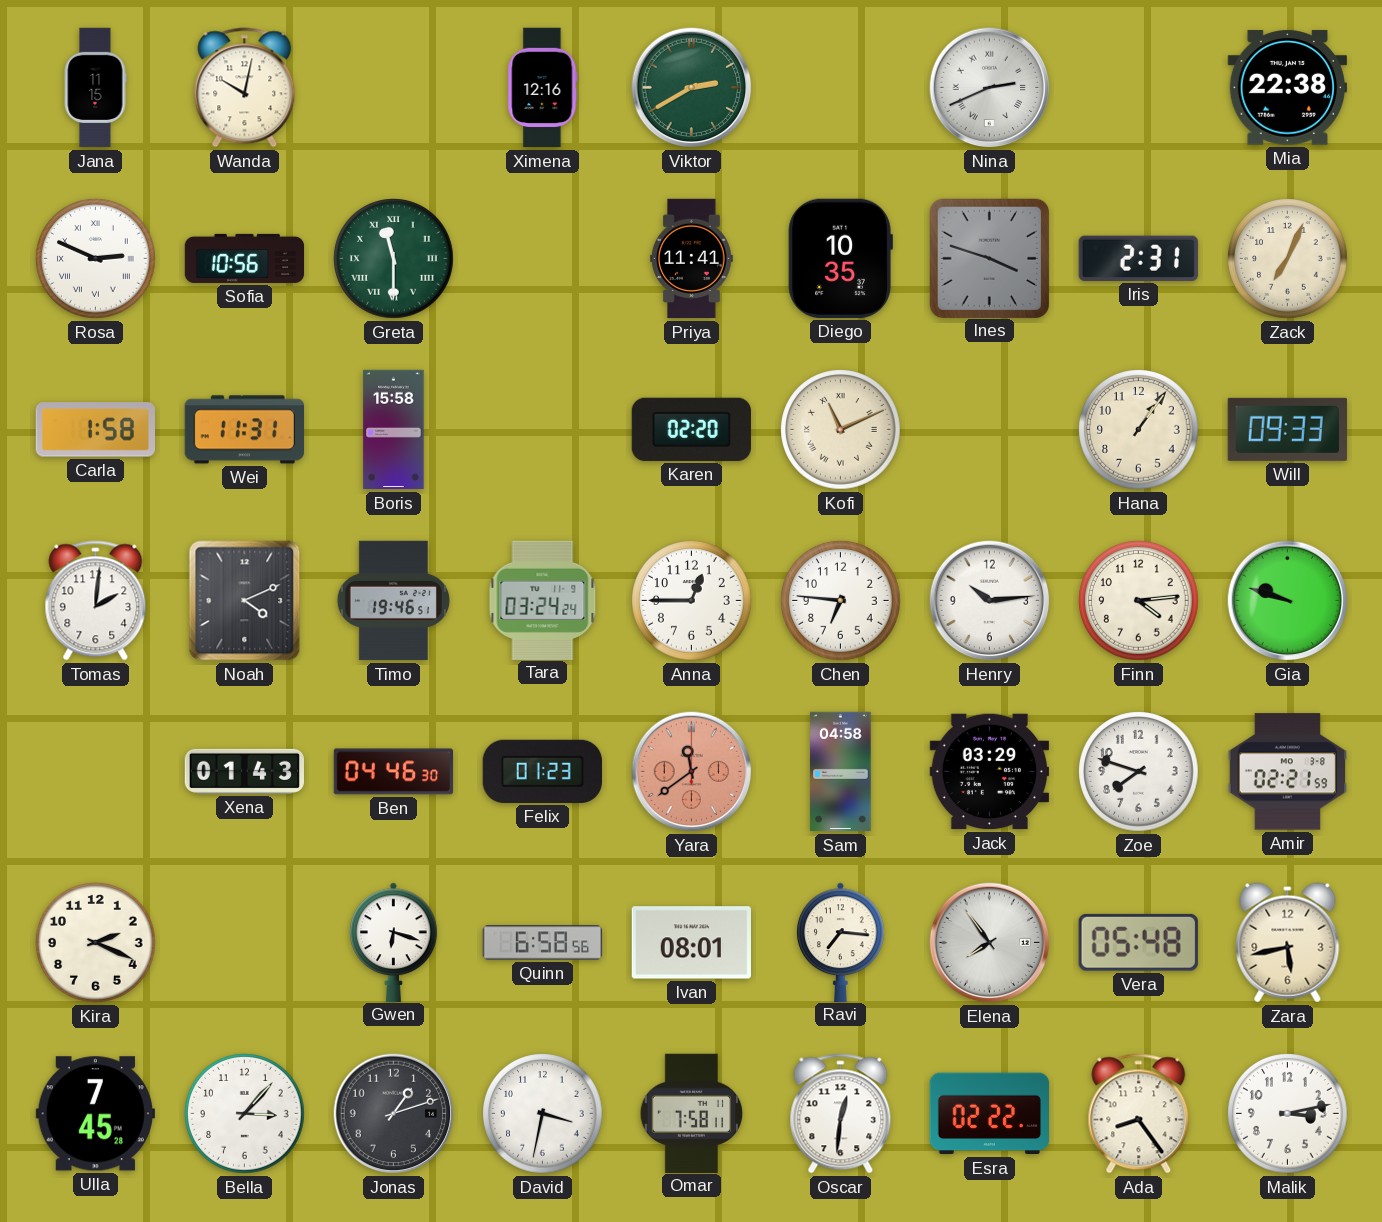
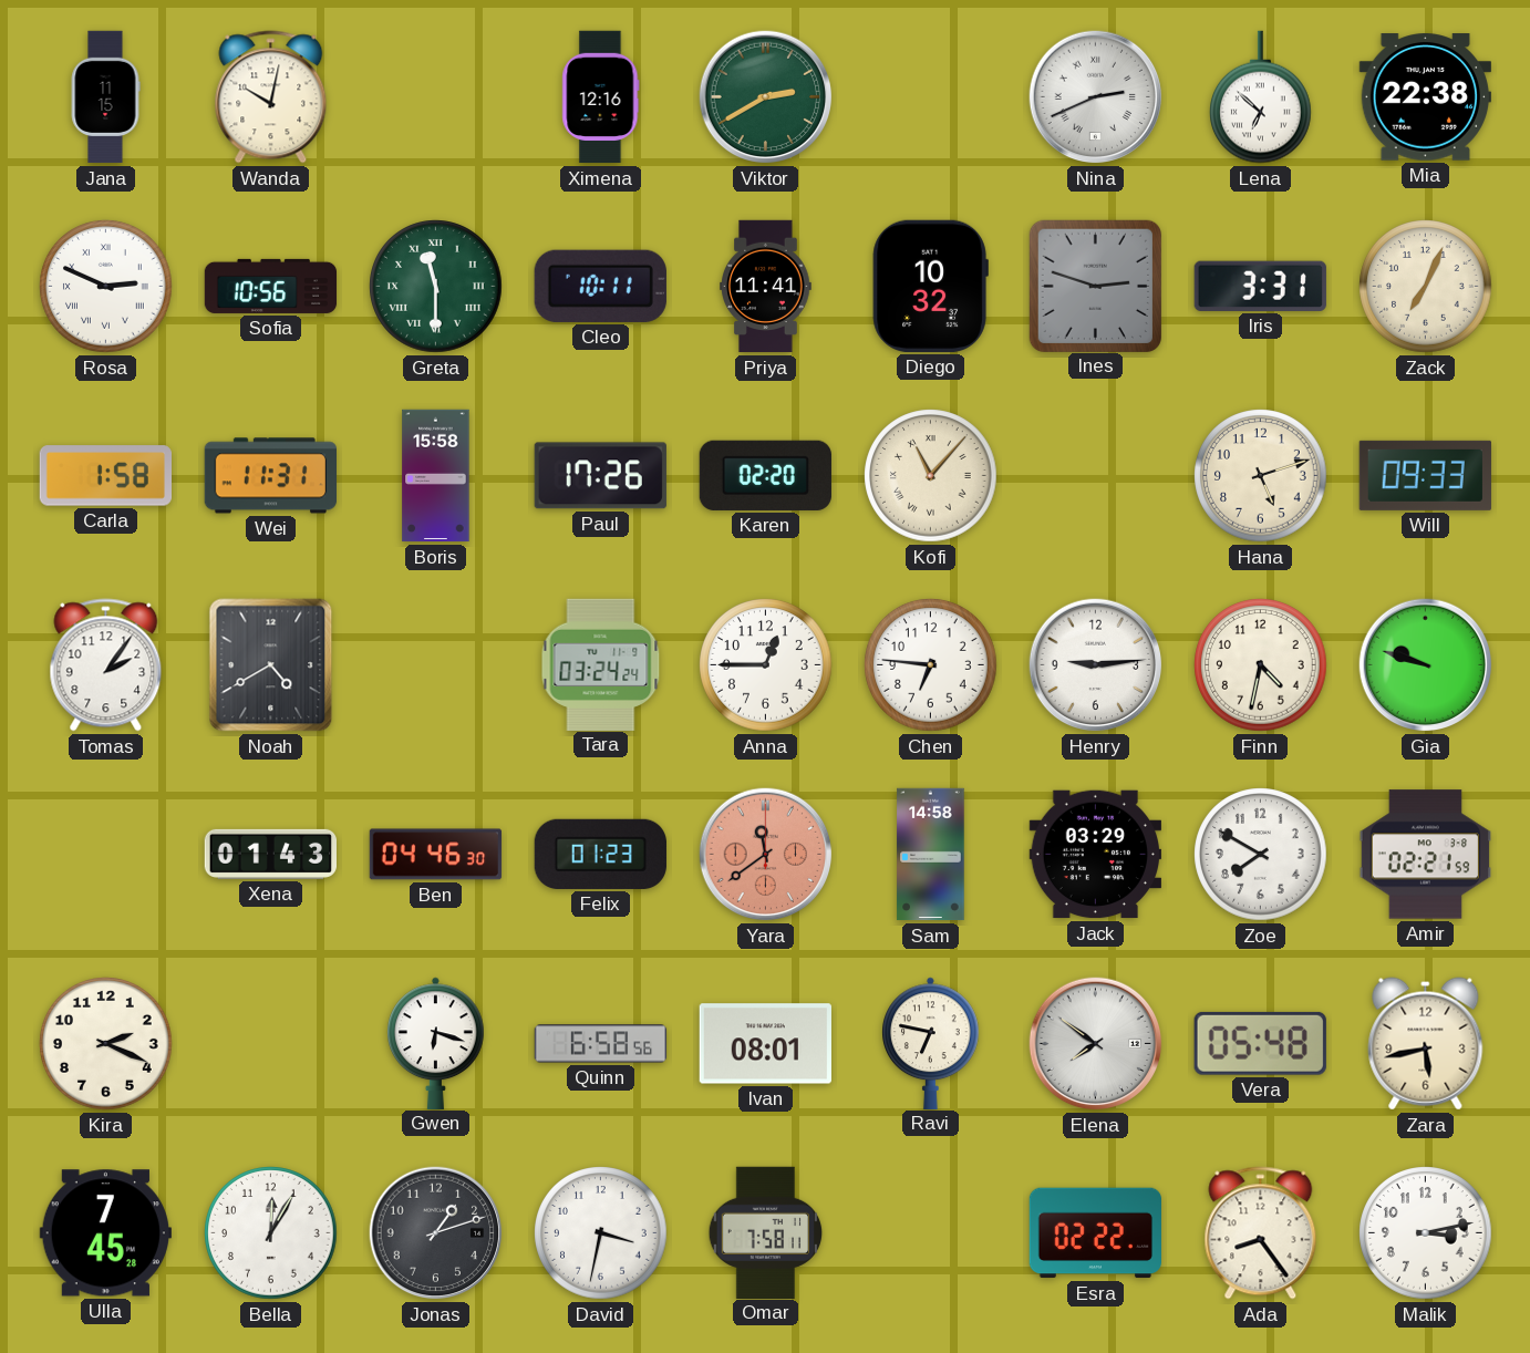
Lena: none -> 6:52
Cleo: none -> 10:11
Diego: 10:35 -> 10:32
Ines: 3:48 -> 2:48
Iris: 2:31 -> 3:31
Paul: none -> 17:26
Kofi: 11:11 -> 11:07
Hana: 1:06 -> 5:12
Tomas: 2:01 -> 2:06
Noah: 4:11 -> 4:40
Timo: 19:46 -> none
Henry: 10:14 -> 9:14
Finn: 4:14 -> 4:32
Sam: 04:58 -> 14:58
Zoe: 7:48 -> 7:50
Ravi: 7:16 -> 6:47
Elena: 7:54 -> 7:51
Bella: 3:07 -> 12:05
Oscar: 12:31 -> none
